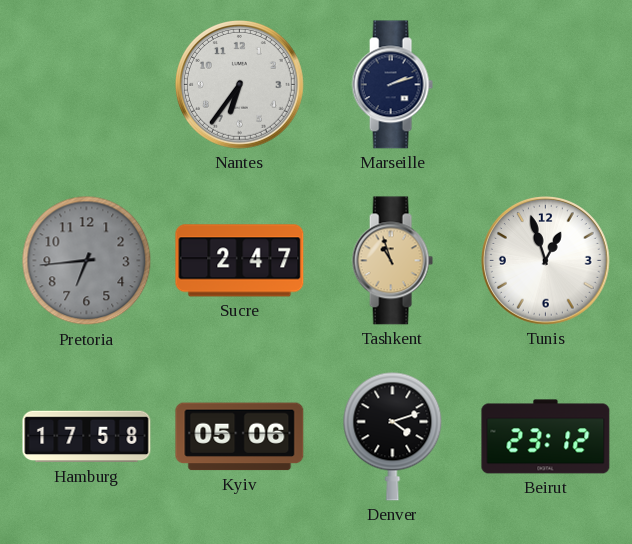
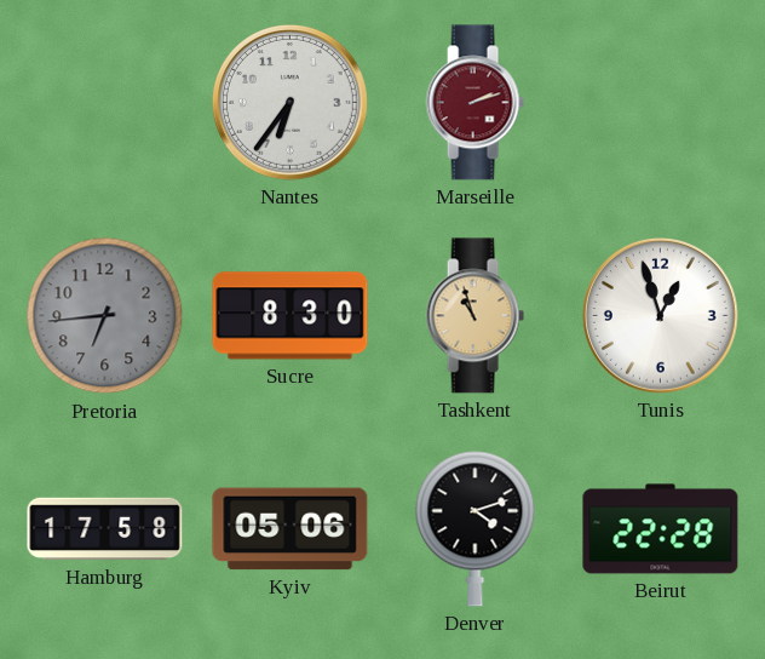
Marseille dial: navy -> burgundy
Sucre: 2:47 -> 8:30
Beirut: 23:12 -> 22:28
